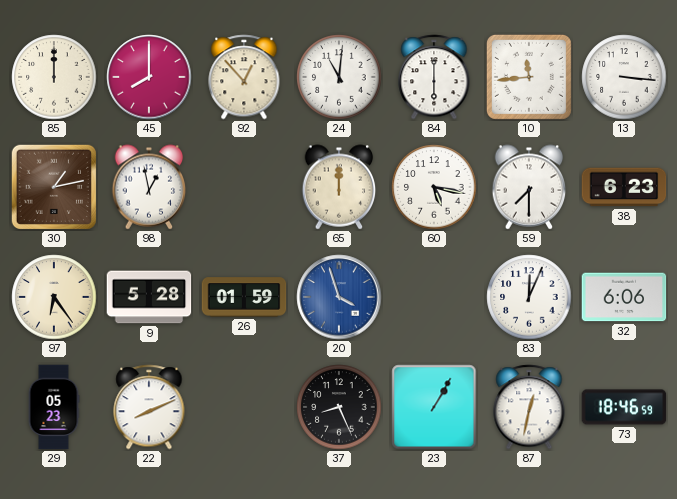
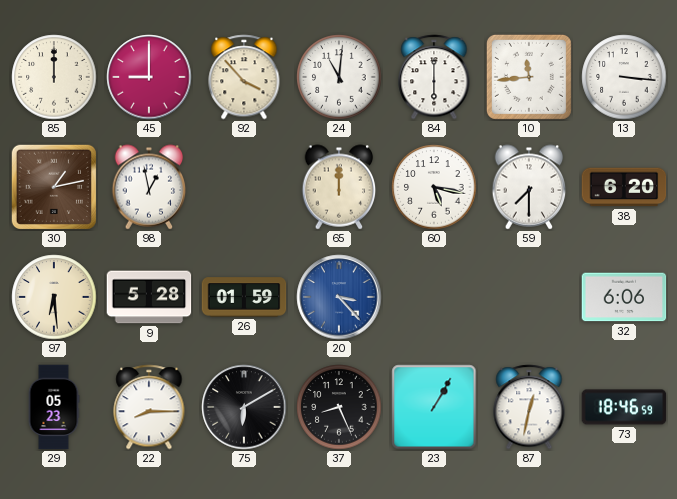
45: 8:00 -> 9:00
92: 12:53 -> 3:53
38: 6:23 -> 6:20
97: 6:24 -> 6:29
20: 3:57 -> 3:23
83: 12:04 -> none
22: 8:11 -> 8:15
75: none -> 6:10
